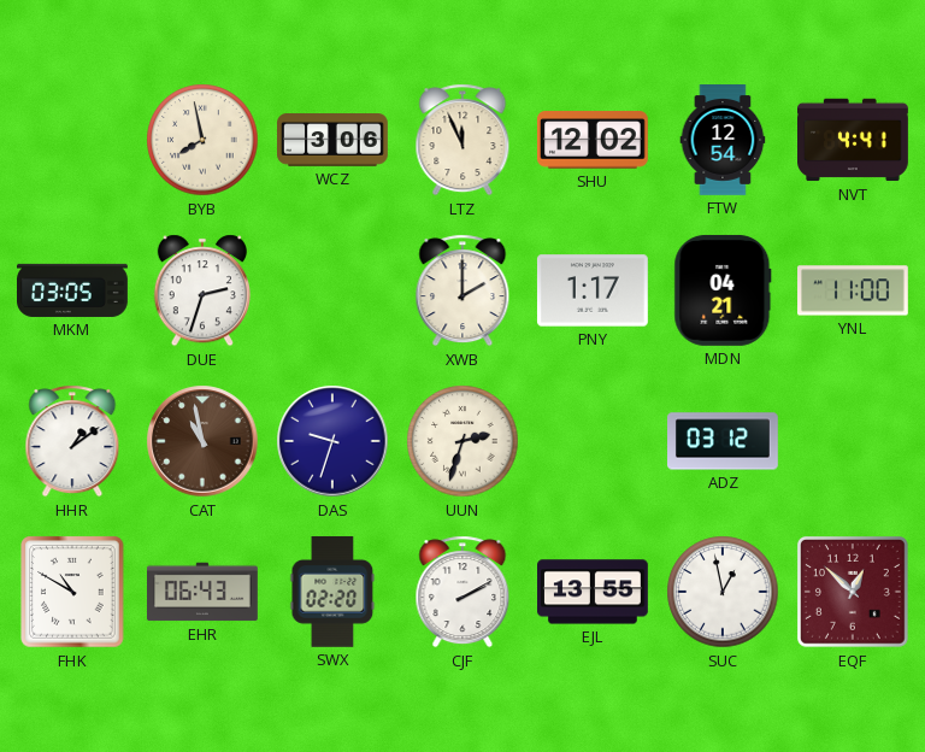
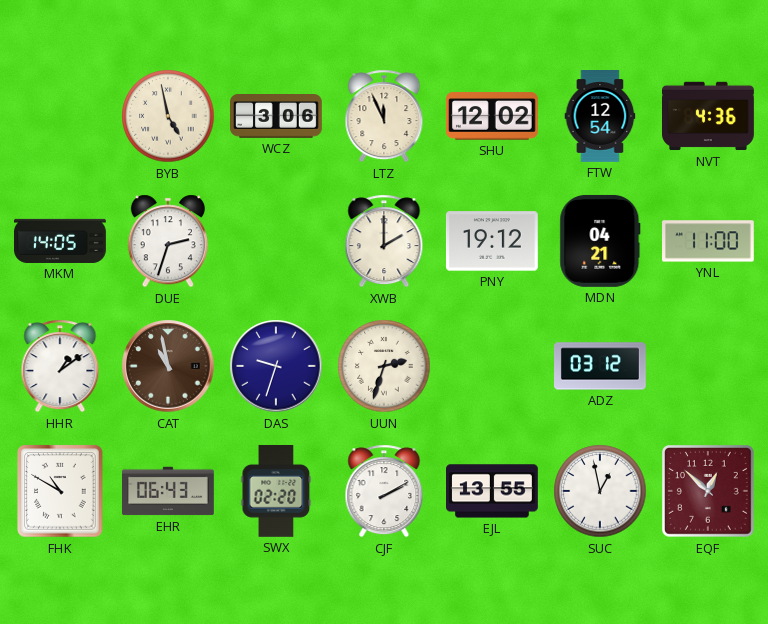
BYB: 7:58 -> 4:58
NVT: 4:41 -> 4:36
MKM: 03:05 -> 14:05
PNY: 1:17 -> 19:12
